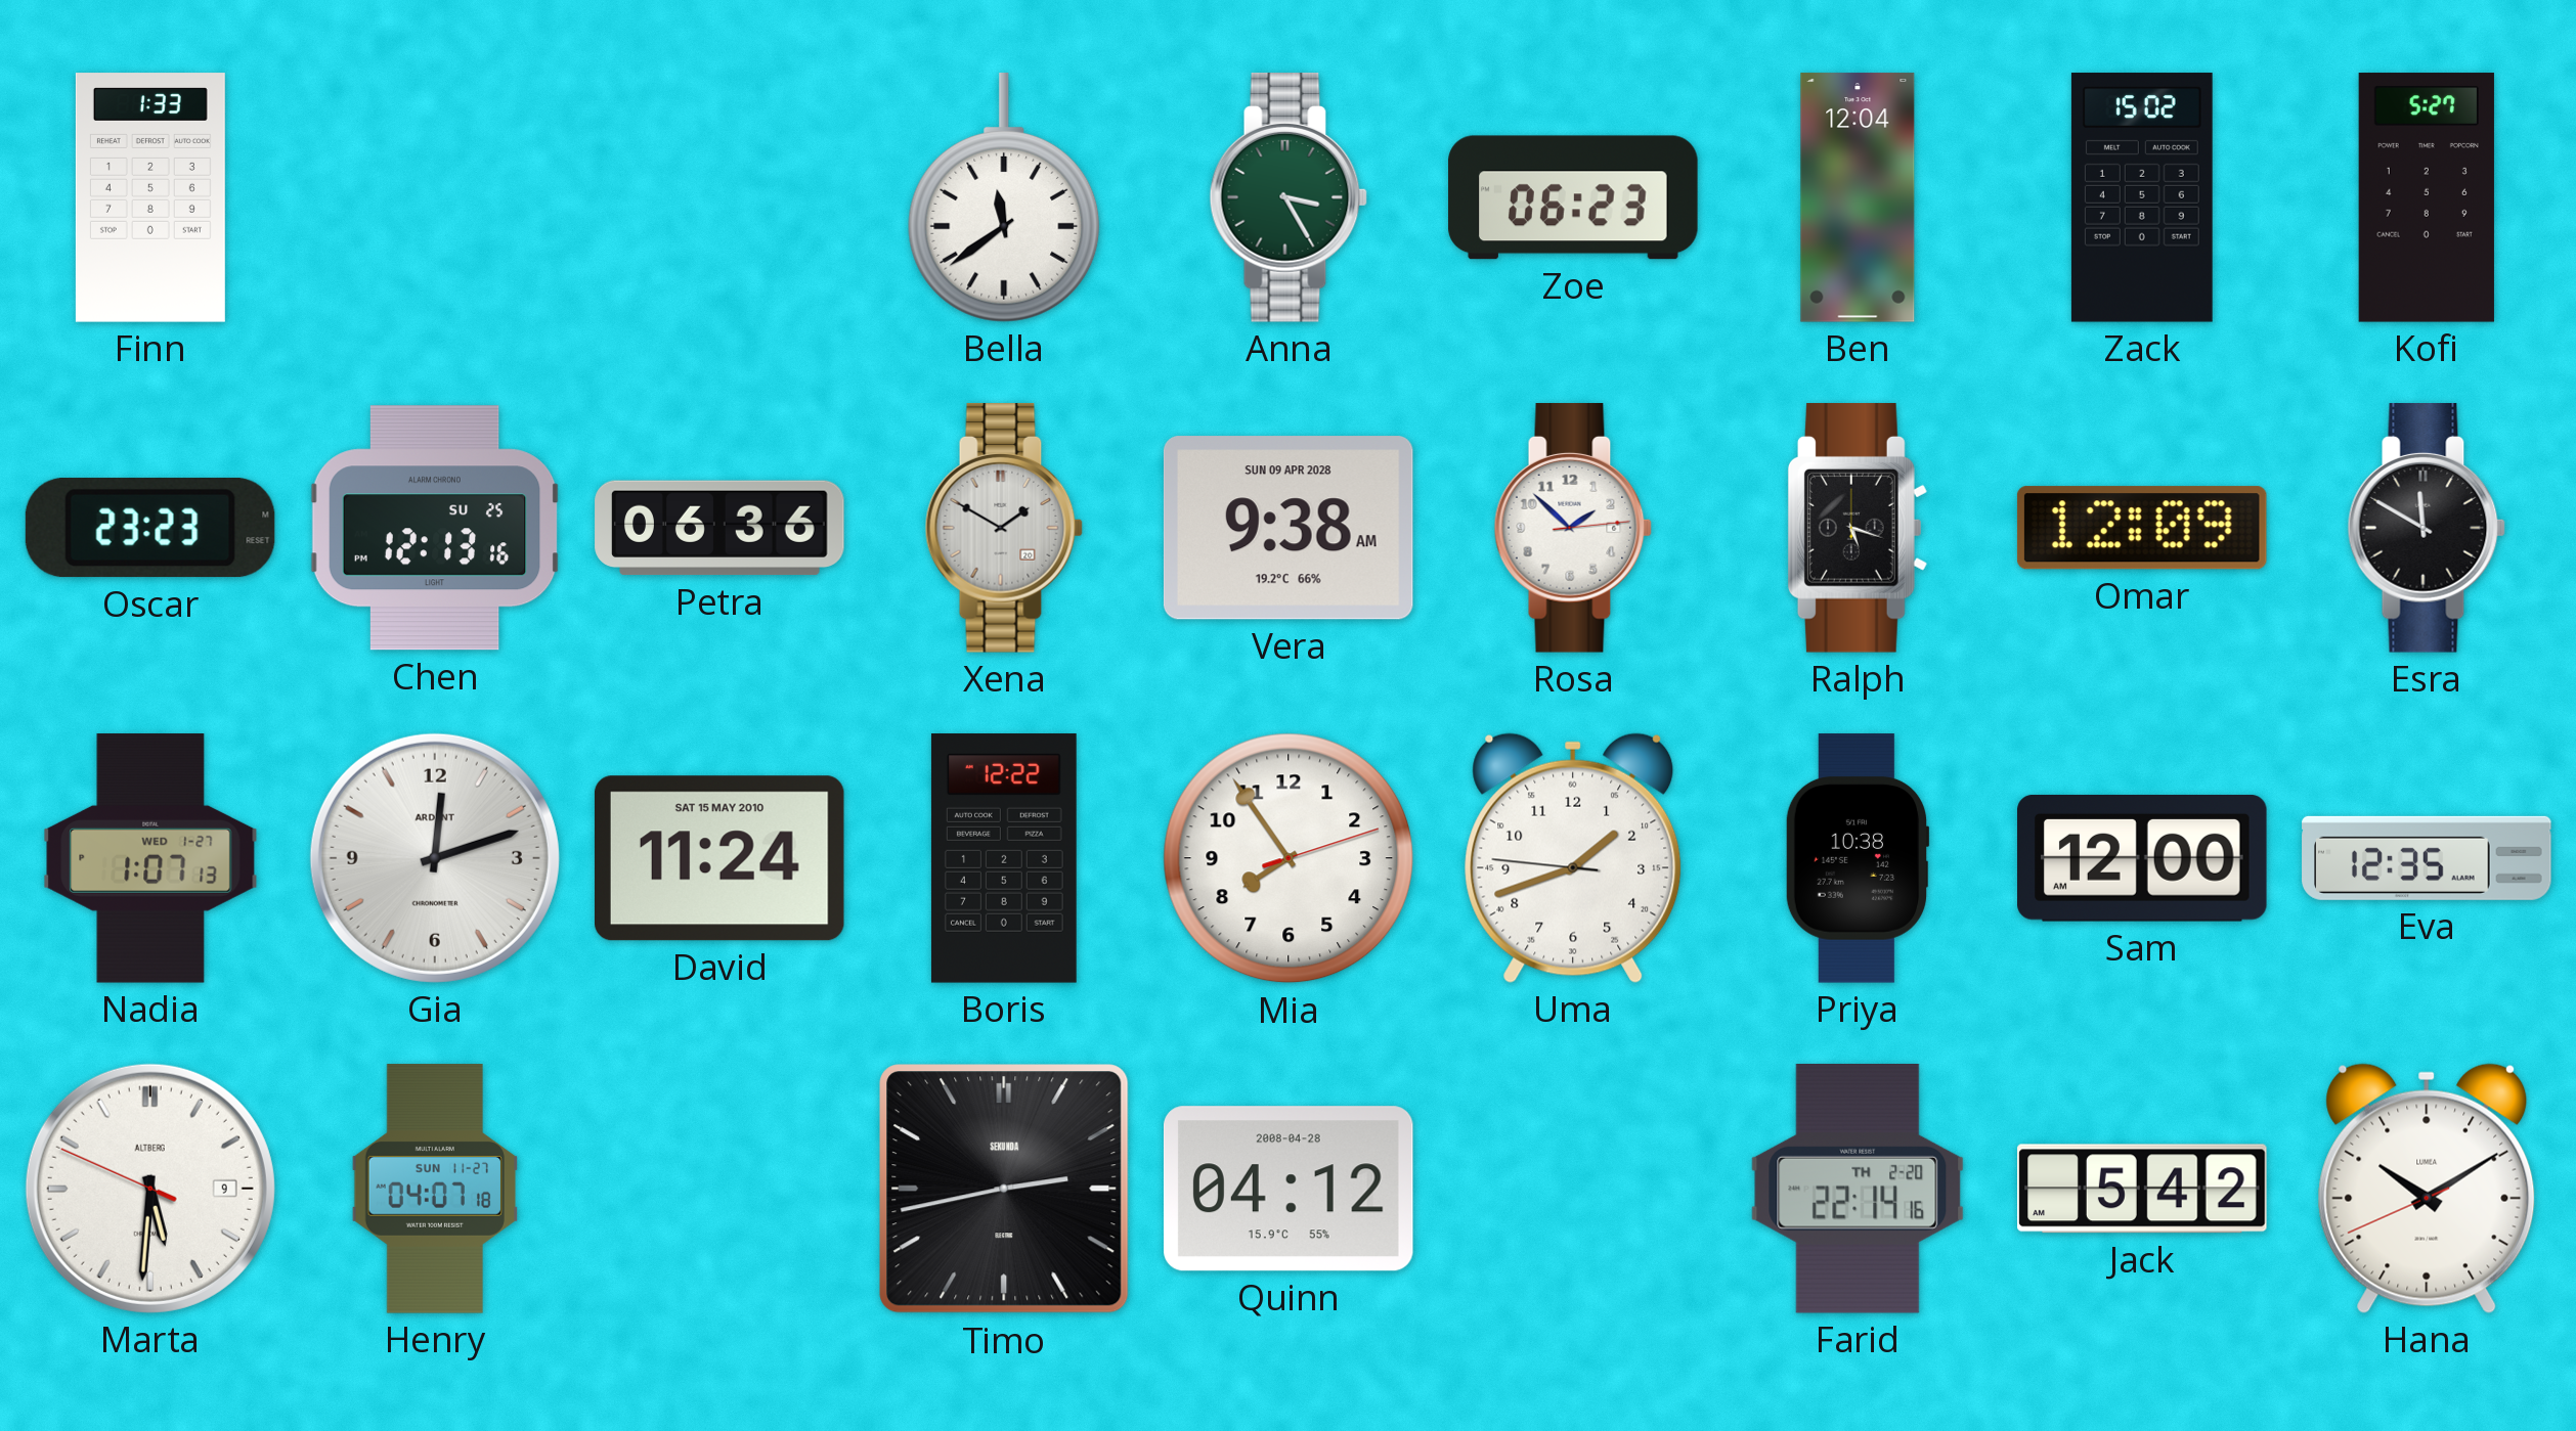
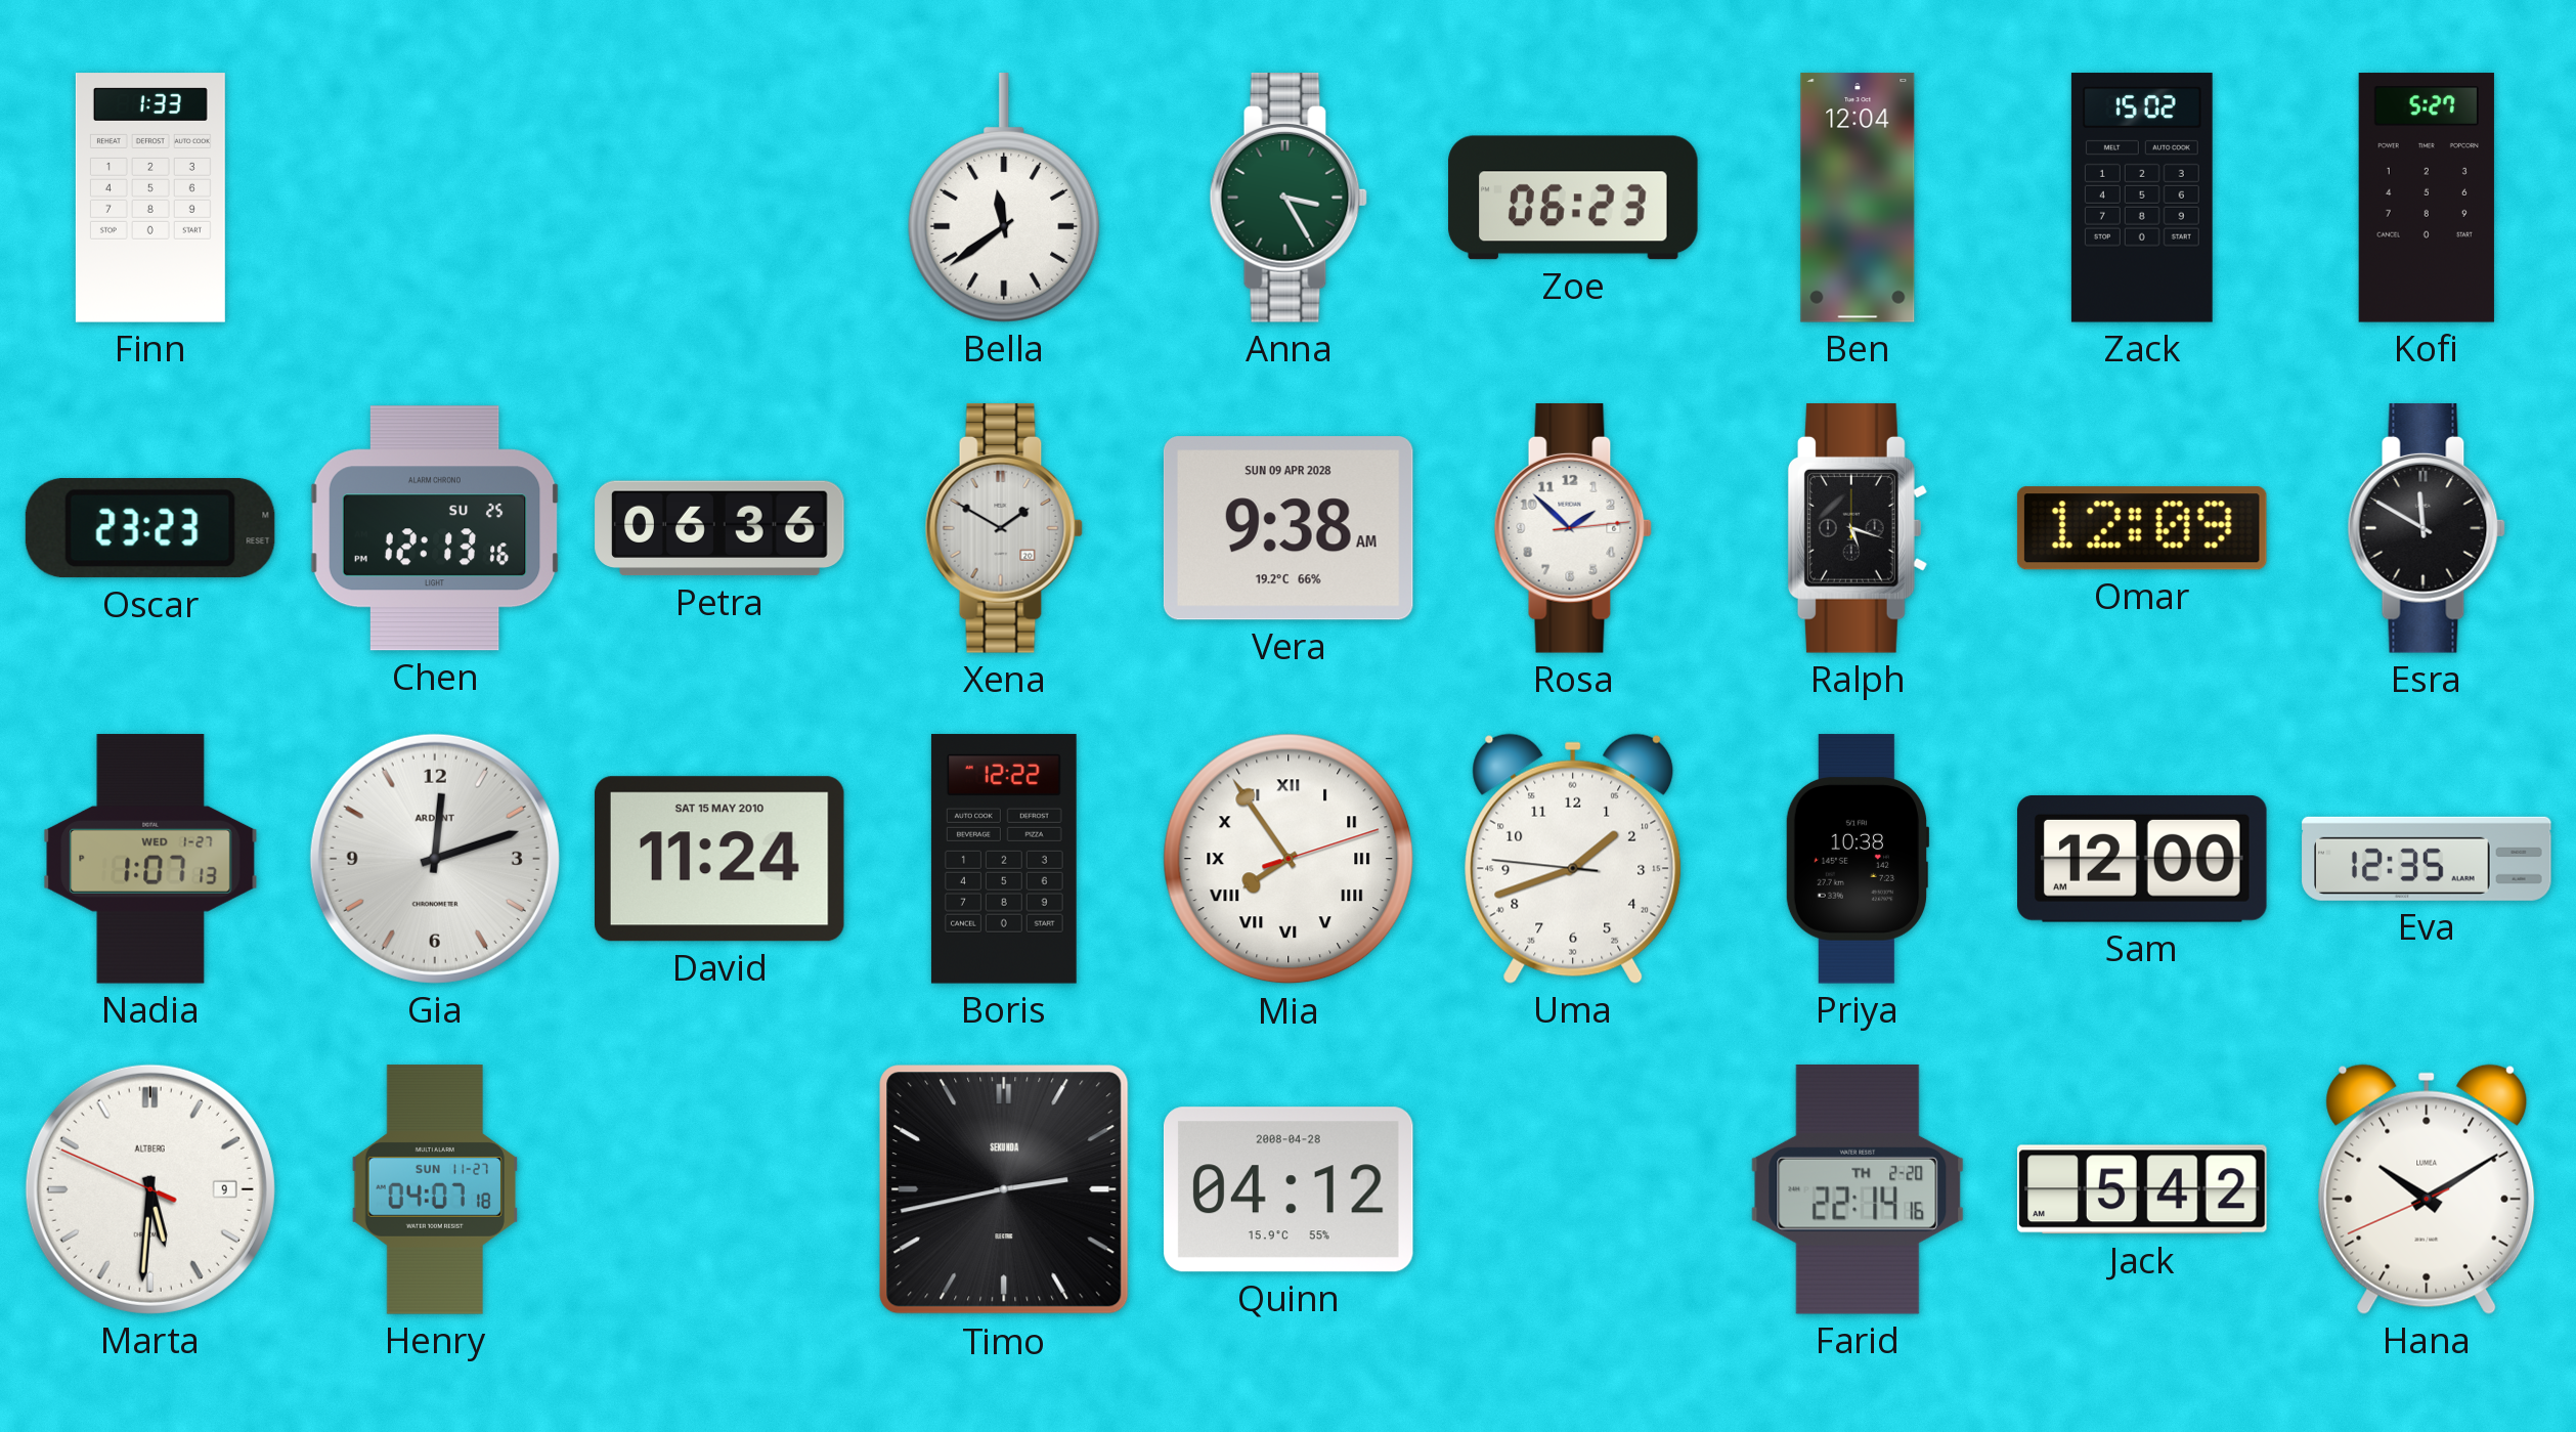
Mia numerals: Arabic -> Roman
